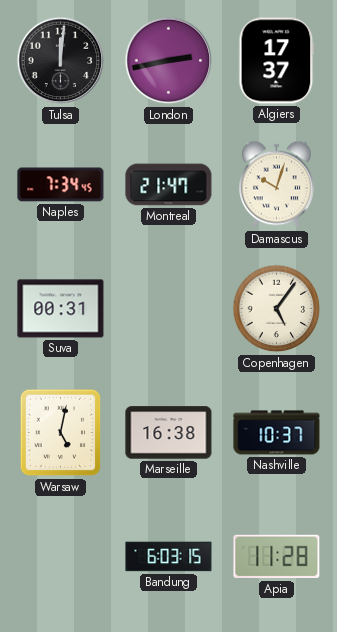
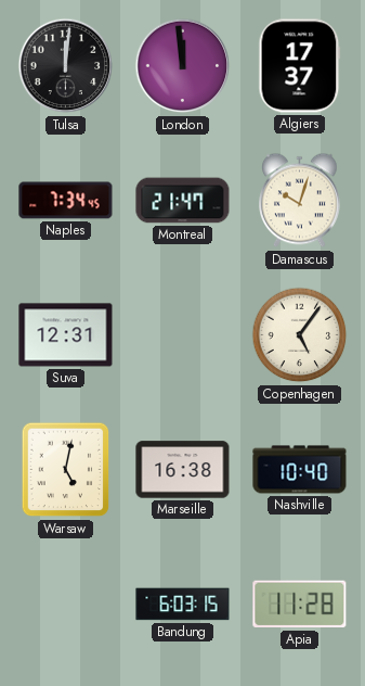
London: 2:43 -> 11:59
Suva: 00:31 -> 12:31
Nashville: 10:37 -> 10:40
